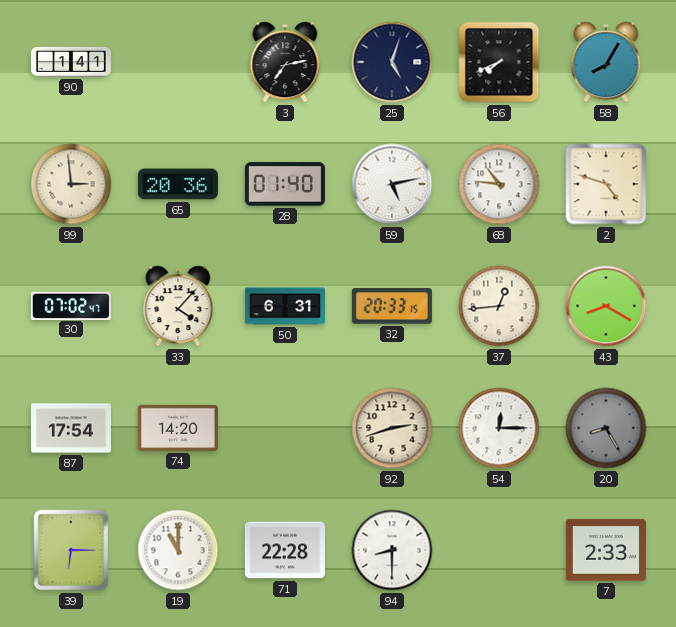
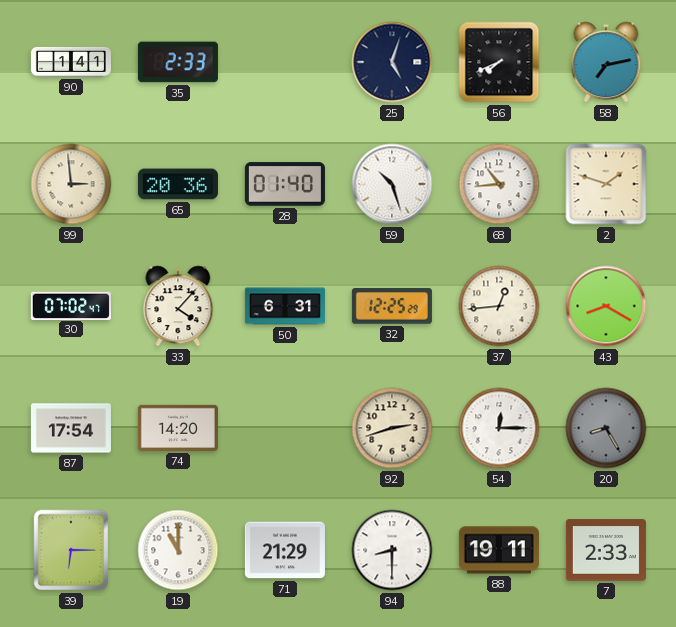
35: none -> 2:33
3: 7:13 -> none
58: 8:05 -> 7:13
59: 5:13 -> 10:27
68: 10:46 -> 10:44
2: 4:48 -> 1:48
32: 20:33 -> 12:25
71: 22:28 -> 21:29
88: none -> 19:11
